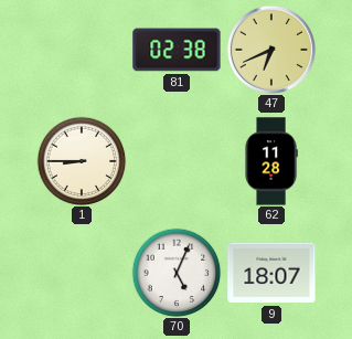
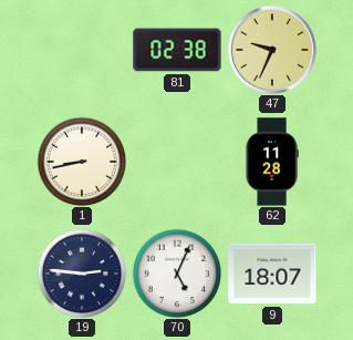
47: 6:41 -> 9:34
1: 8:45 -> 8:43
19: none -> 2:46
